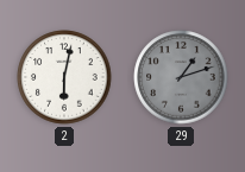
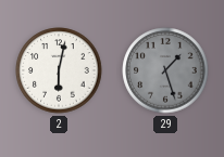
29: 1:12 -> 1:27
